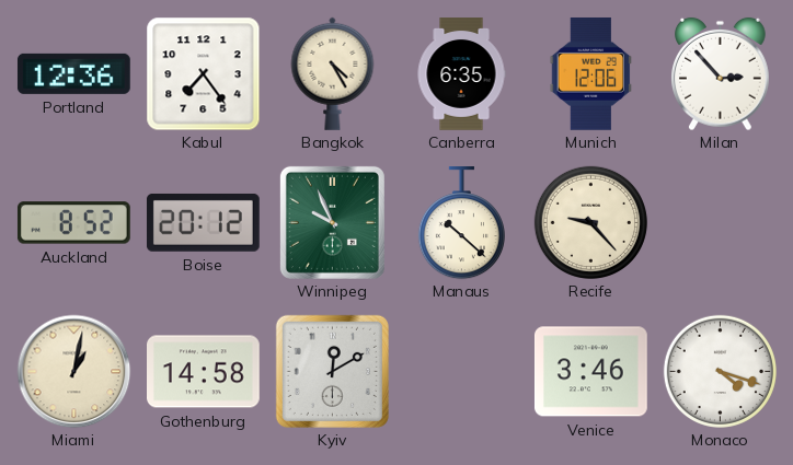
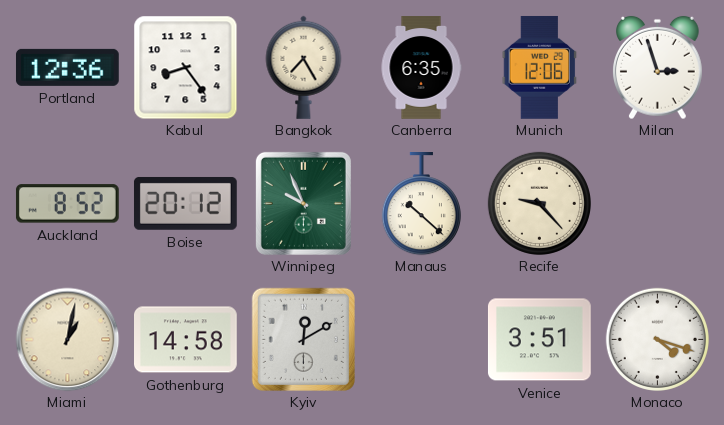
Kabul: 7:24 -> 8:24
Bangkok: 4:25 -> 7:25
Milan: 2:53 -> 2:57
Venice: 3:46 -> 3:51
